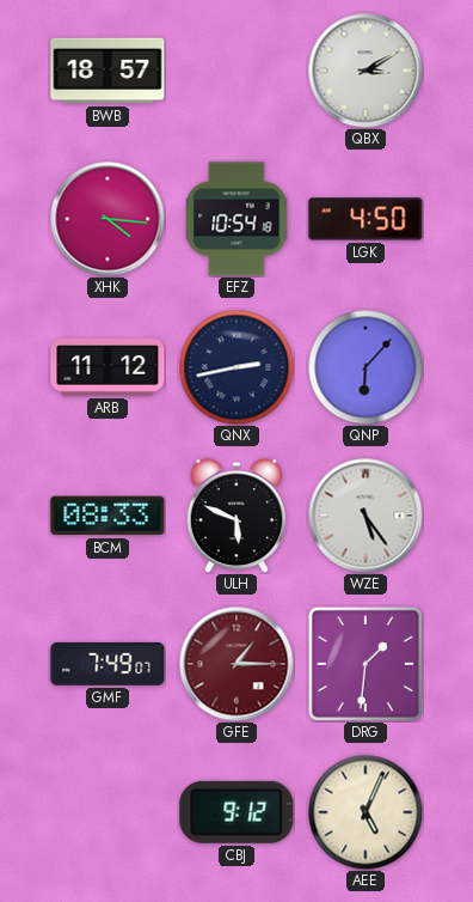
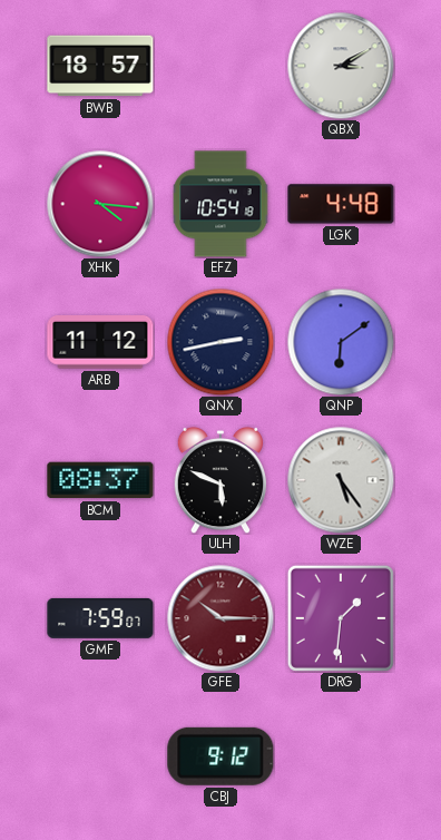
LGK: 4:50 -> 4:48
QNP: 6:07 -> 6:09
BCM: 08:33 -> 08:37
GMF: 7:49 -> 7:59
GFE: 1:15 -> 10:15
AEE: 5:04 -> none
